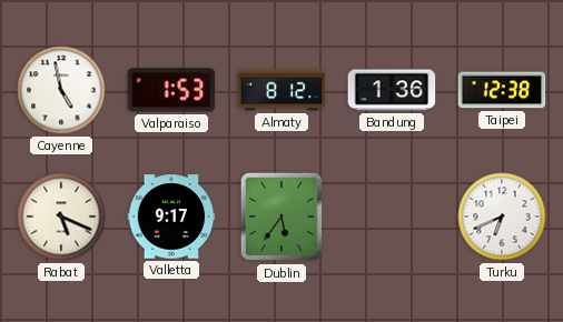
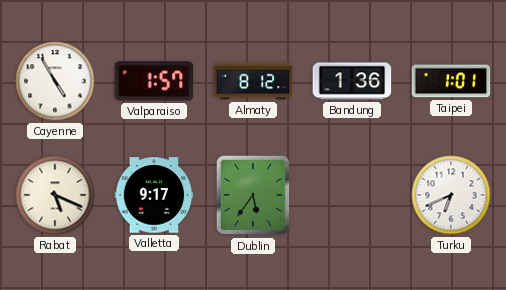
Cayenne: 4:58 -> 4:55
Valparaiso: 1:53 -> 1:57
Taipei: 12:38 -> 1:01
